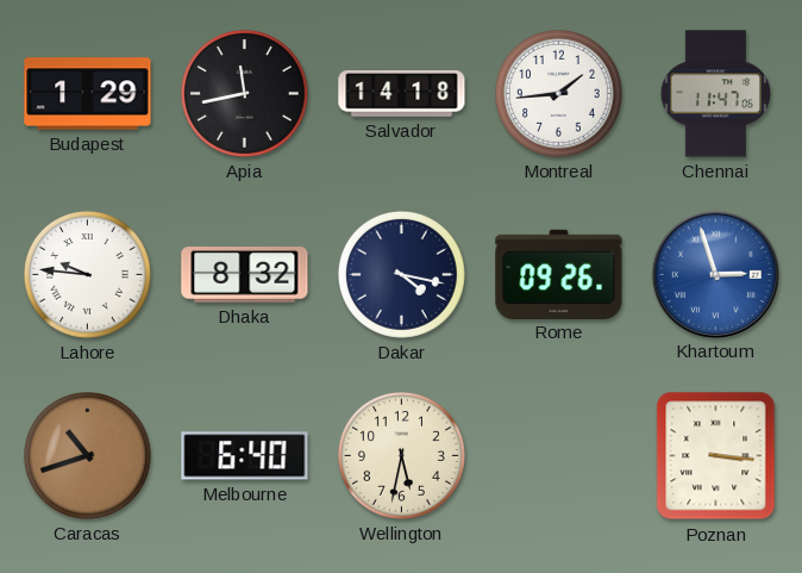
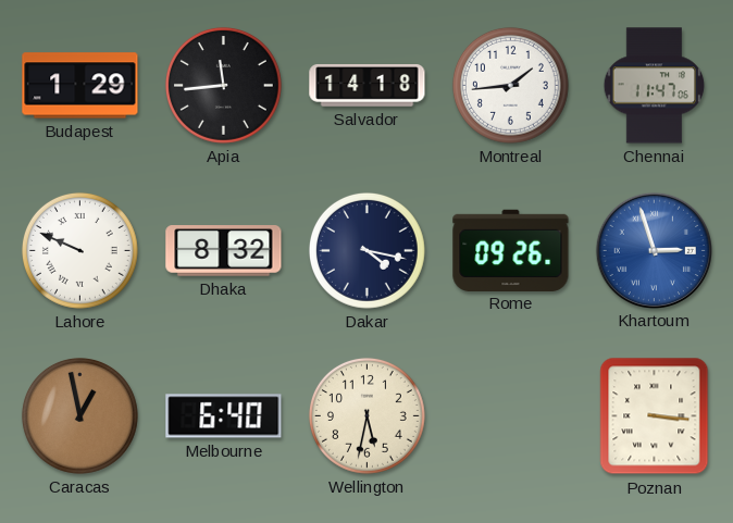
Apia: 11:43 -> 11:44
Lahore: 9:46 -> 9:49
Caracas: 10:42 -> 12:58
